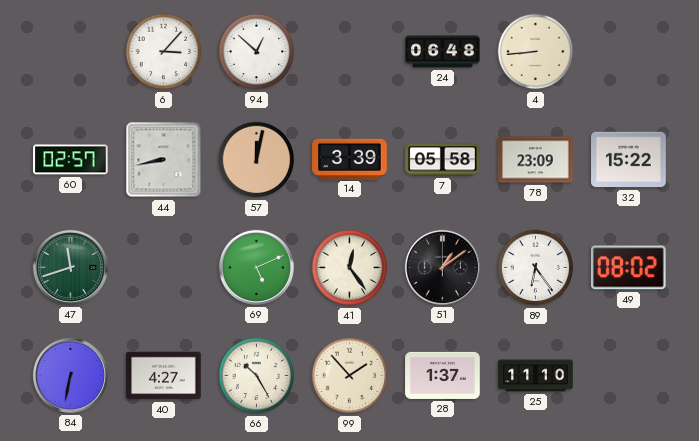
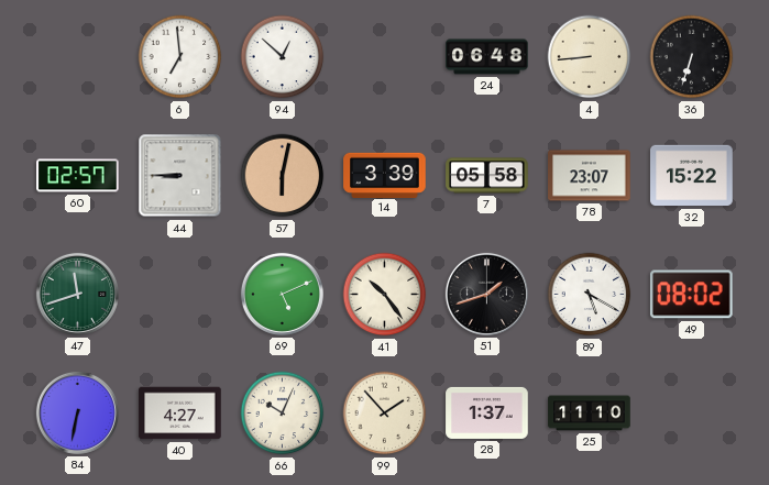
6: 3:07 -> 6:59
36: none -> 6:33
44: 8:43 -> 8:45
57: 12:02 -> 6:02
78: 23:09 -> 23:07
41: 12:24 -> 10:24
51: 1:09 -> 1:42
89: 6:24 -> 5:20
66: 10:25 -> 10:04
